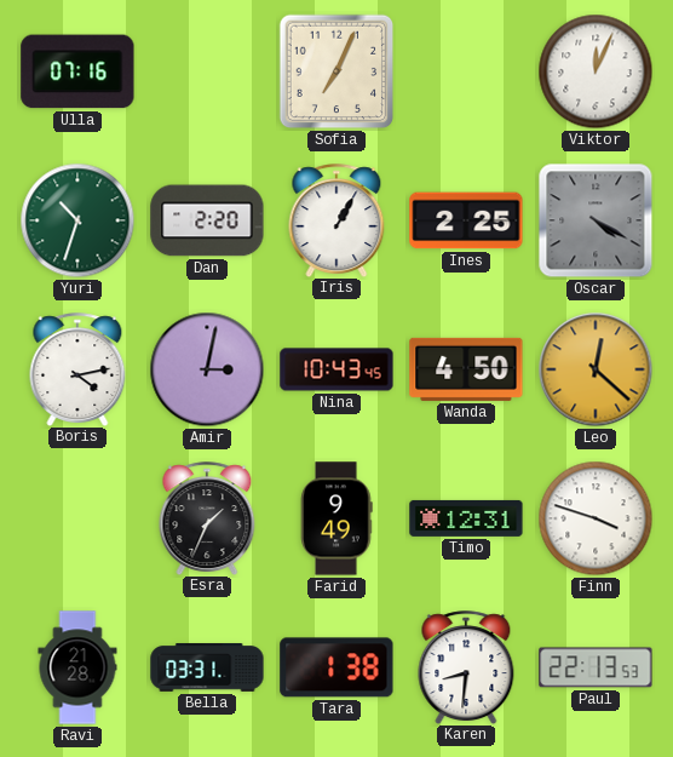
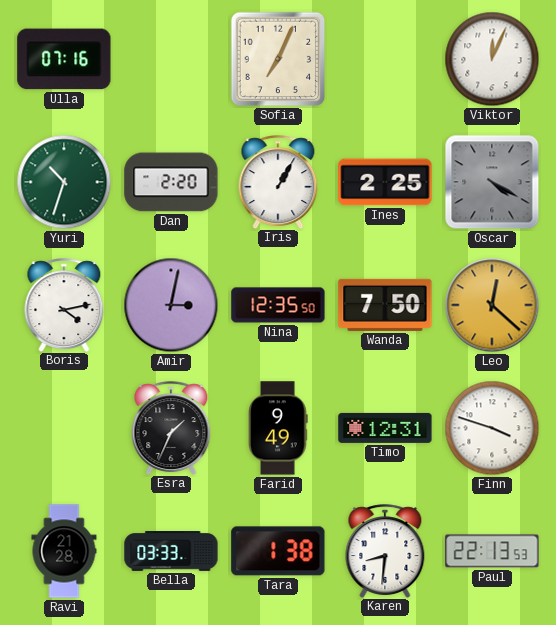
Nina: 10:43 -> 12:35
Wanda: 4:50 -> 7:50
Bella: 03:31 -> 03:33
